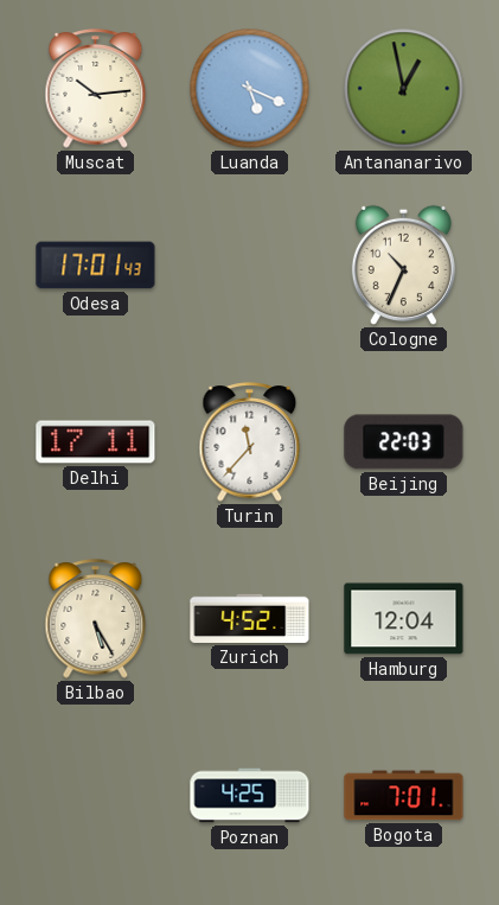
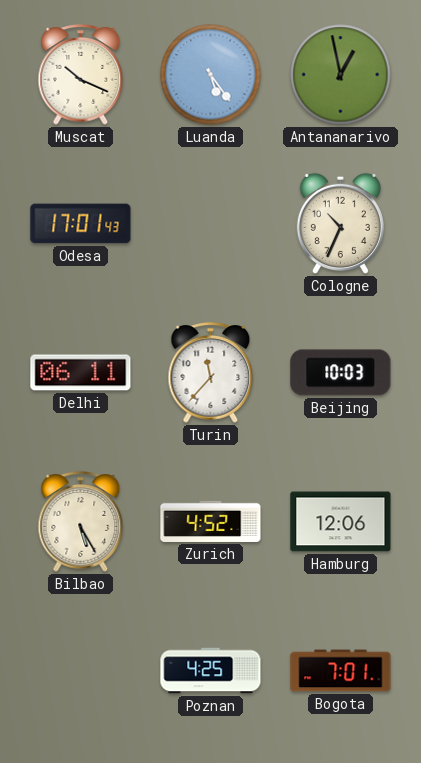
Muscat: 10:14 -> 10:19
Luanda: 5:19 -> 5:24
Delhi: 17:11 -> 06:11
Beijing: 22:03 -> 10:03
Hamburg: 12:04 -> 12:06
